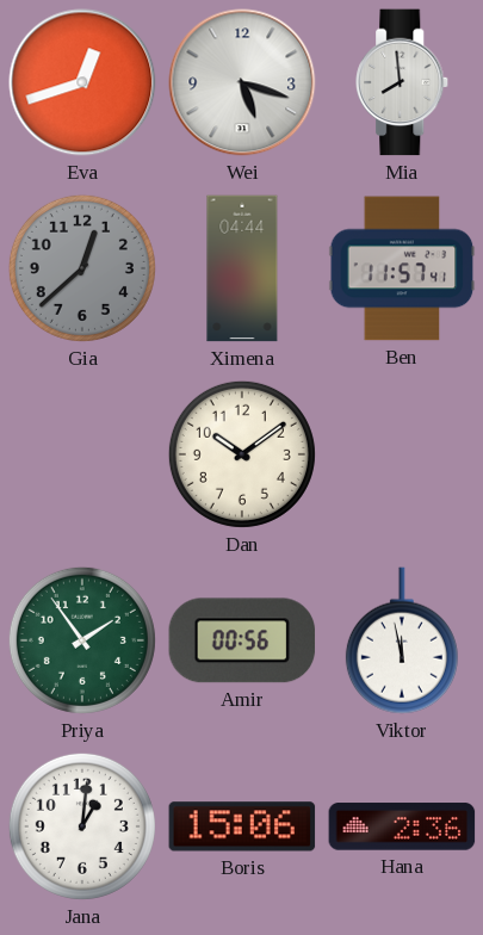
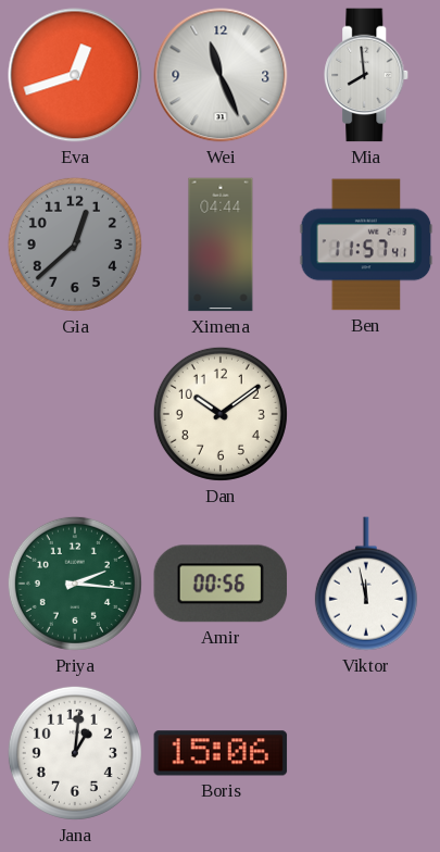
Wei: 5:18 -> 11:26
Priya: 1:54 -> 2:16
Hana: 2:36 -> none
